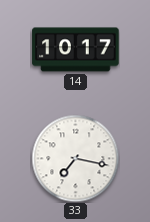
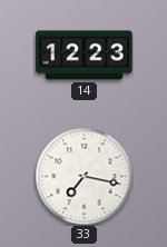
14: 10:17 -> 12:23
